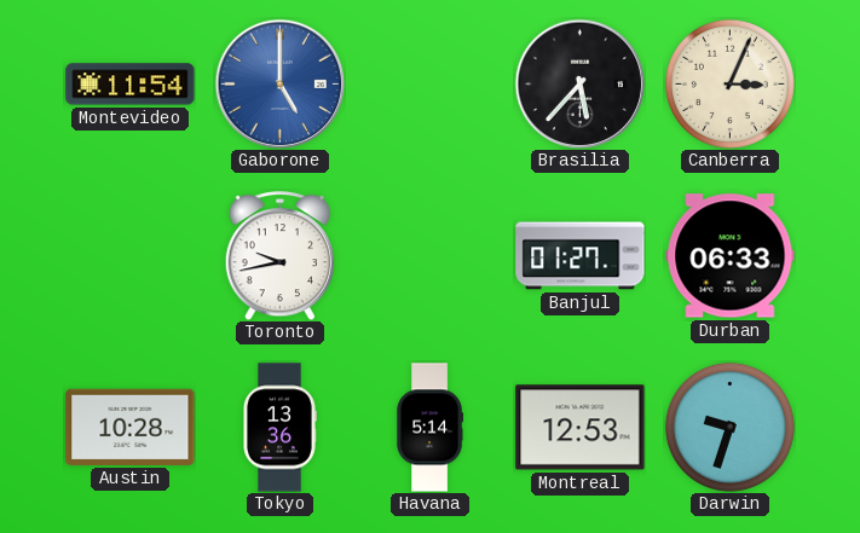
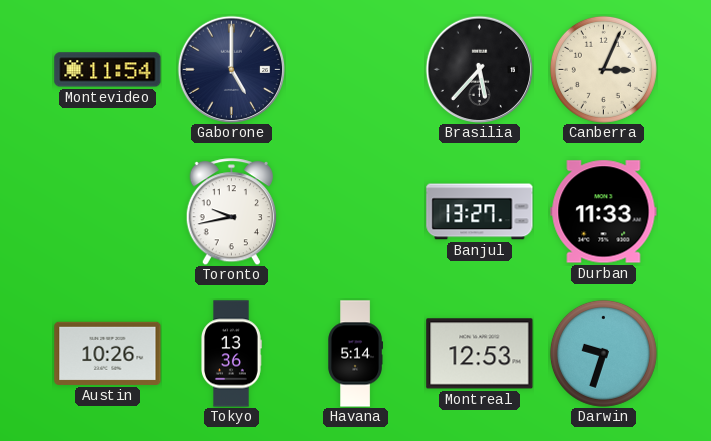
Gaborone dial: blue -> navy
Banjul: 01:27 -> 13:27
Durban: 06:33 -> 11:33
Austin: 10:28 -> 10:26
